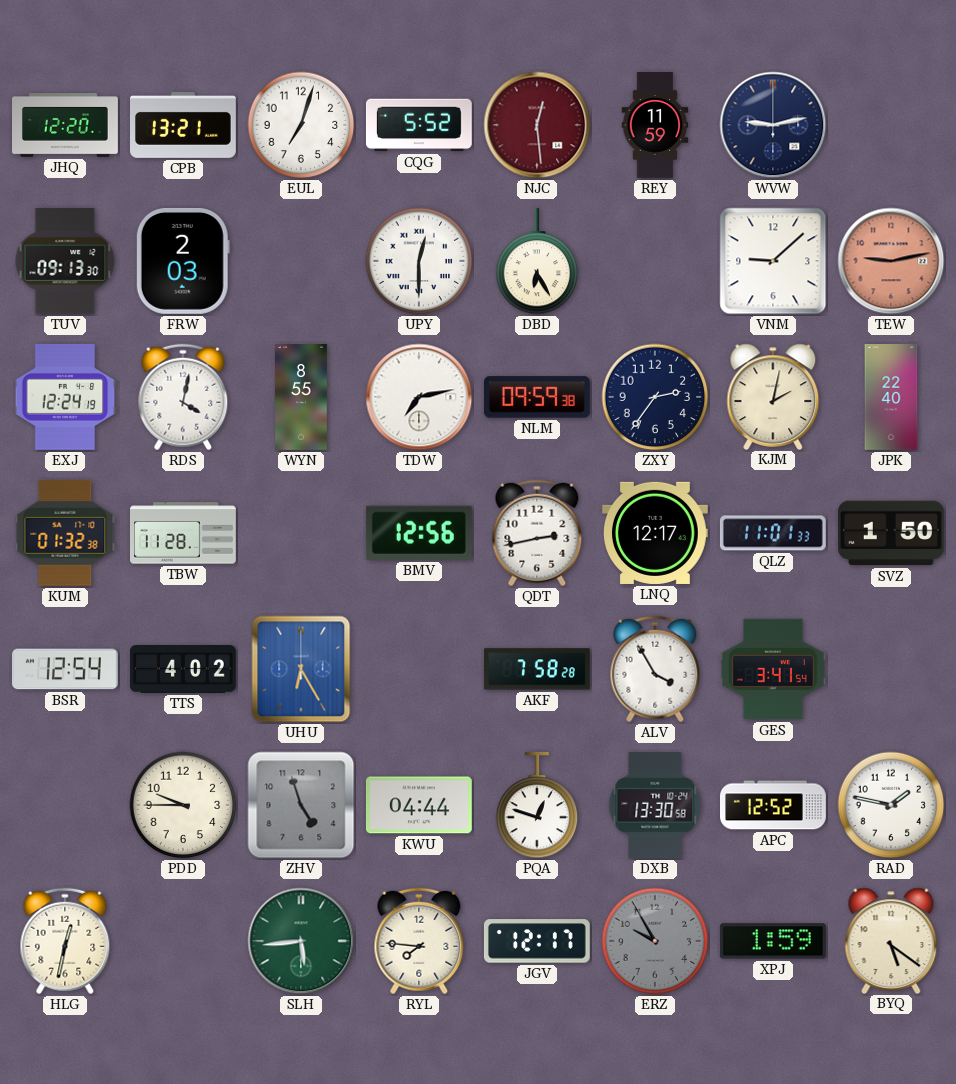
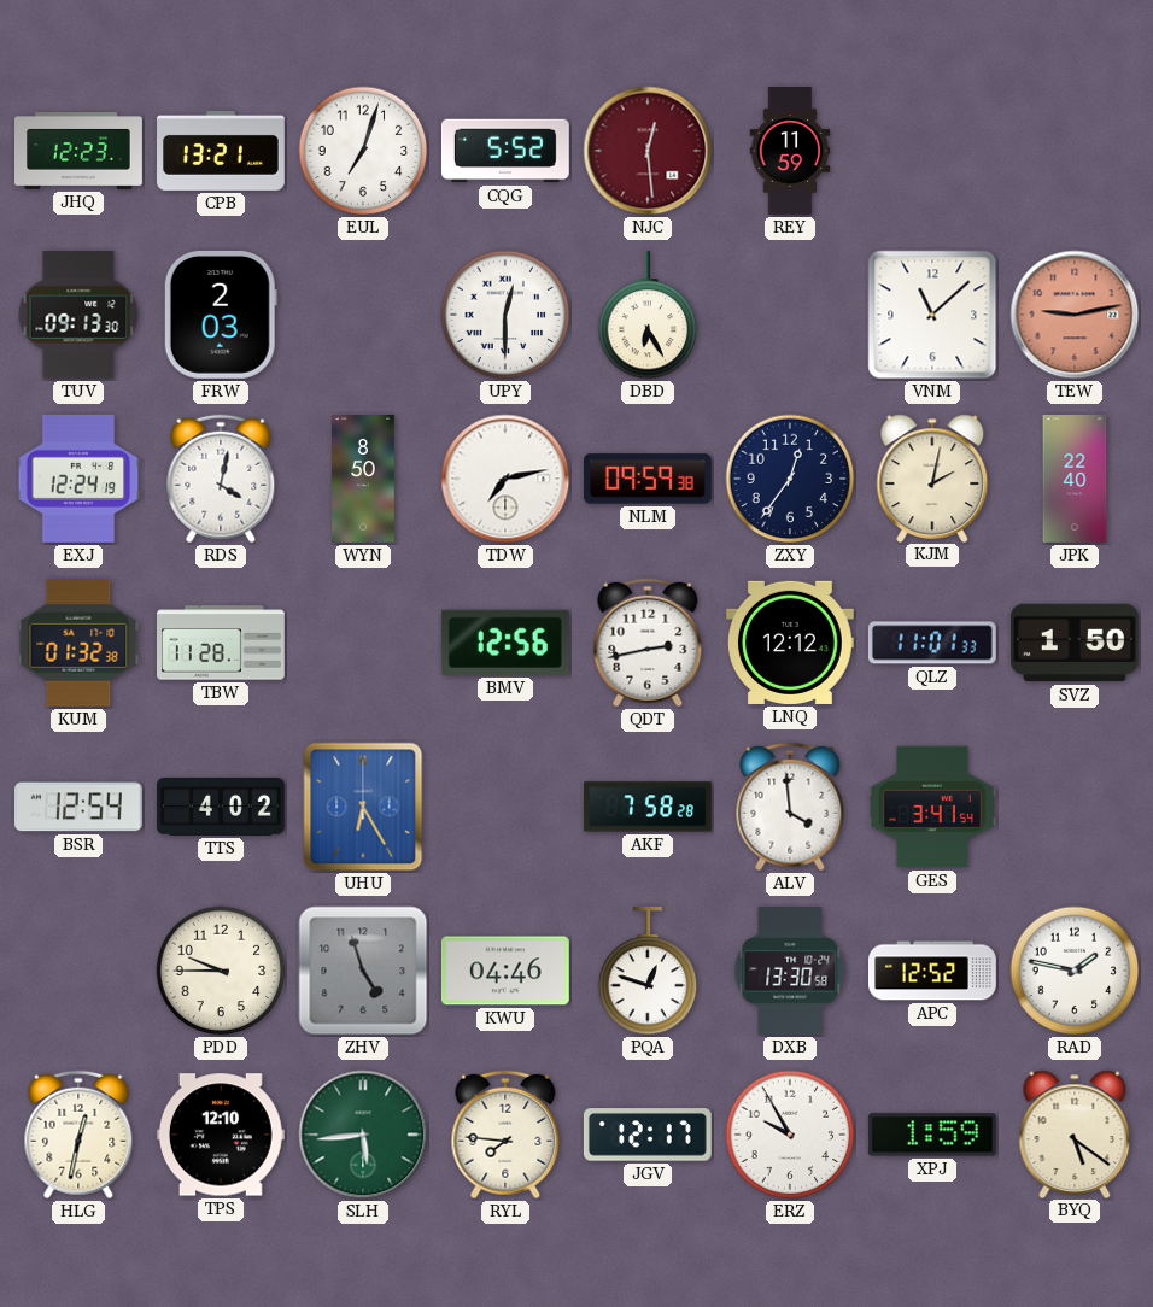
JHQ: 12:20 -> 12:23
WVW: 9:13 -> none
VNM: 9:08 -> 11:08
WYN: 8:55 -> 8:50
ZXY: 2:36 -> 12:36
LNQ: 12:17 -> 12:12
ALV: 3:55 -> 3:59
KWU: 04:44 -> 04:46
TPS: none -> 12:10
ERZ dial: grey -> white
